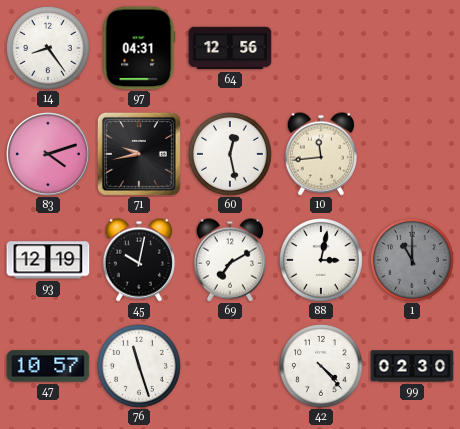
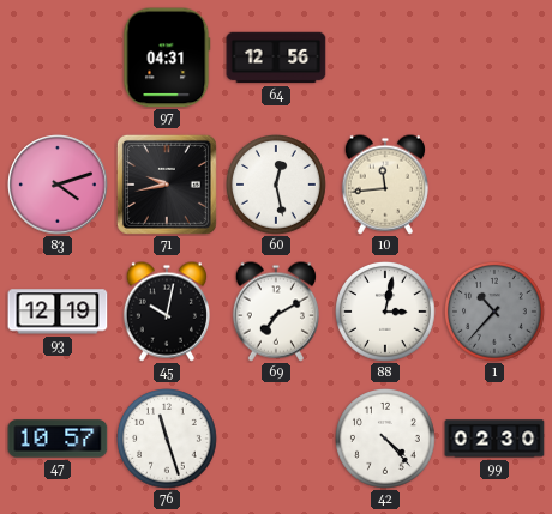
14: 8:24 -> none
1: 11:00 -> 10:37
